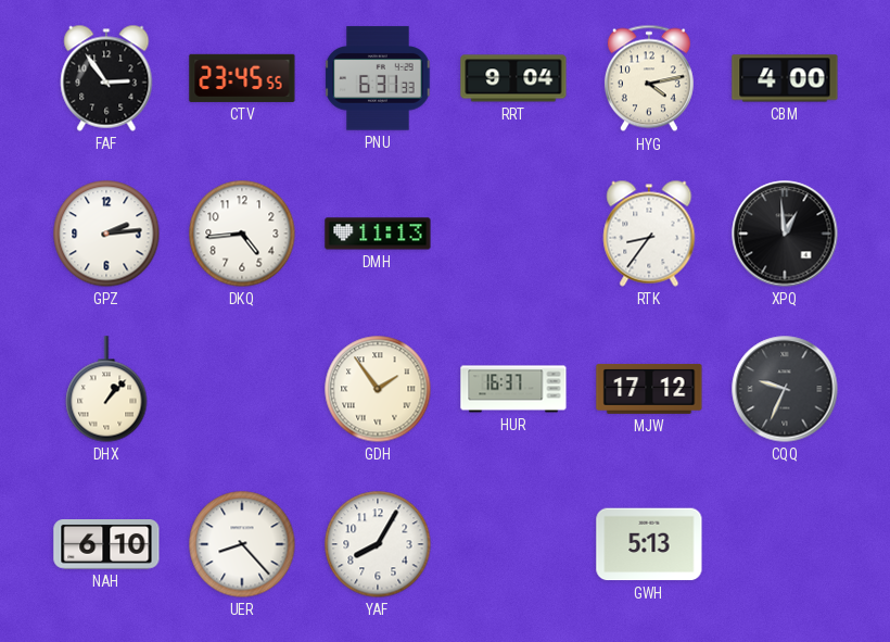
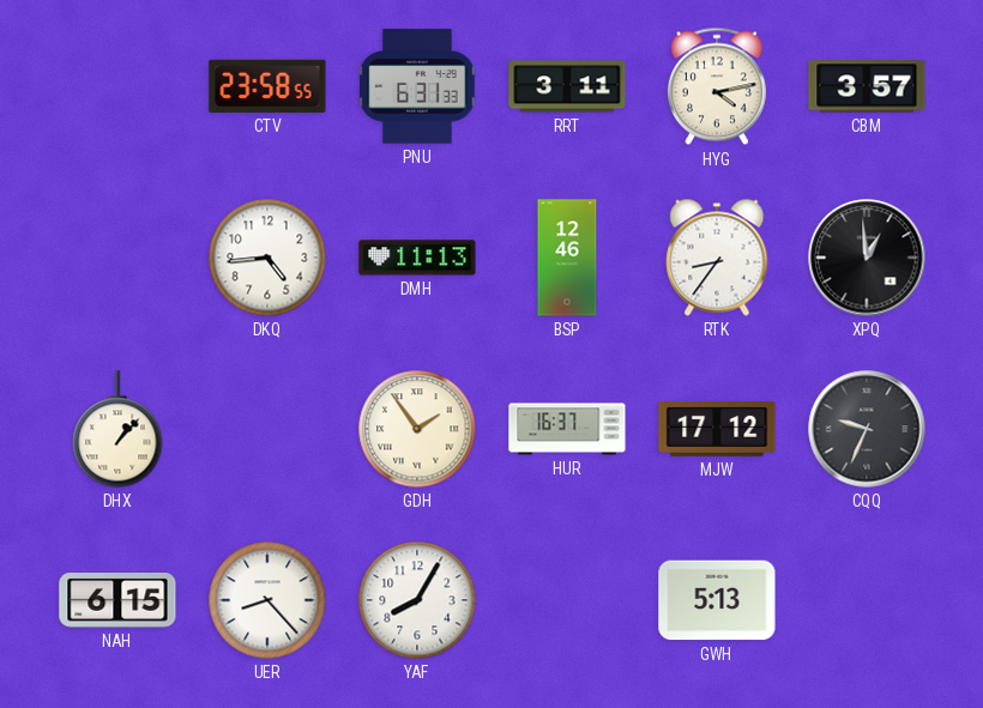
FAF: 2:54 -> none
CTV: 23:45 -> 23:58
RRT: 9:04 -> 3:11
CBM: 4:00 -> 3:57
GPZ: 2:14 -> none
BSP: none -> 12:46
NAH: 6:10 -> 6:15
